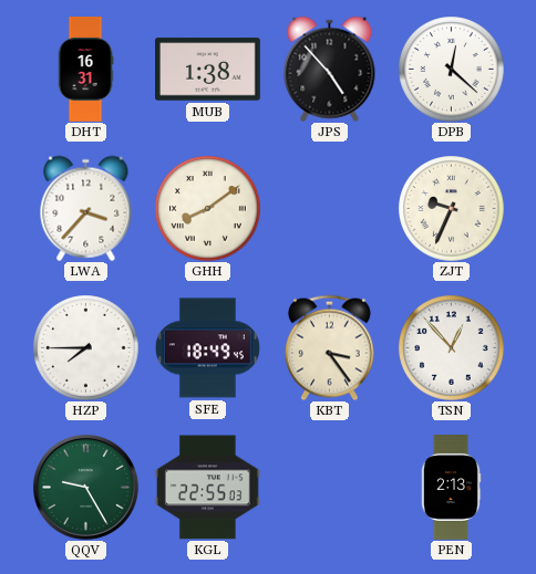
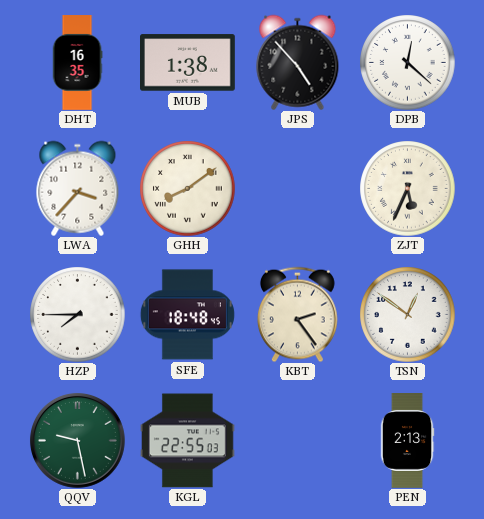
DHT: 16:31 -> 16:35
ZJT: 9:34 -> 5:34
SFE: 18:49 -> 18:48
KBT: 3:24 -> 2:24
TSN: 12:53 -> 12:51
QQV: 9:25 -> 9:28
